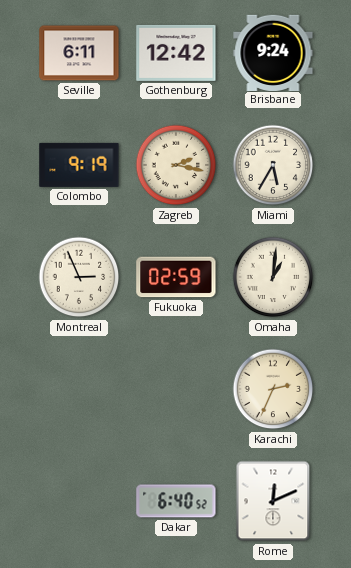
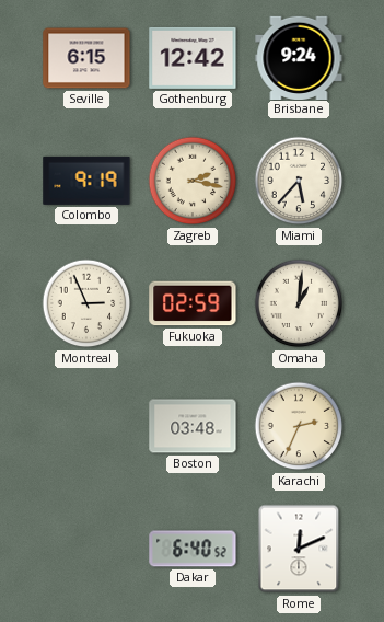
Seville: 6:11 -> 6:15
Miami: 5:35 -> 5:37
Boston: none -> 03:48
